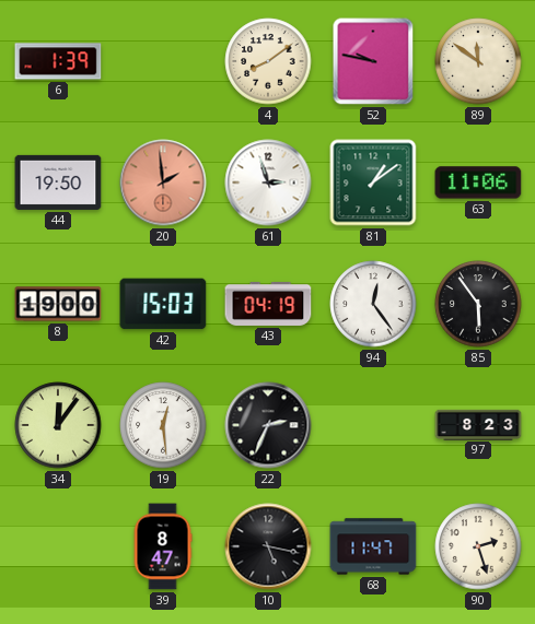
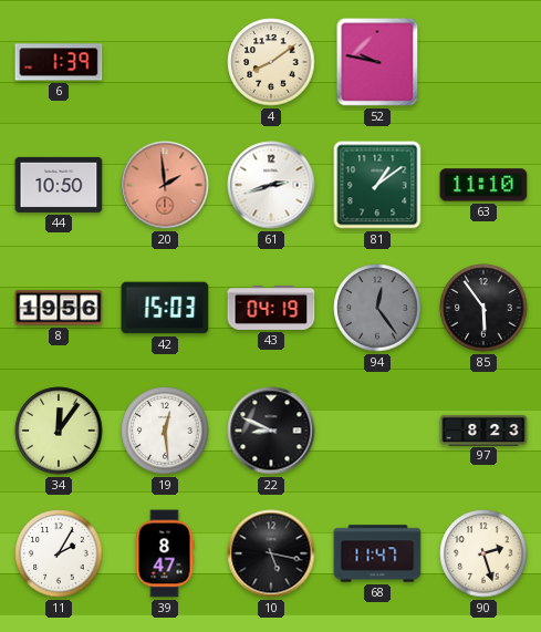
89: 11:51 -> none
44: 19:50 -> 10:50
61: 2:57 -> 2:42
63: 11:06 -> 11:10
8: 19:00 -> 19:56
94 dial: white -> grey
22: 2:34 -> 8:49
11: none -> 2:05
